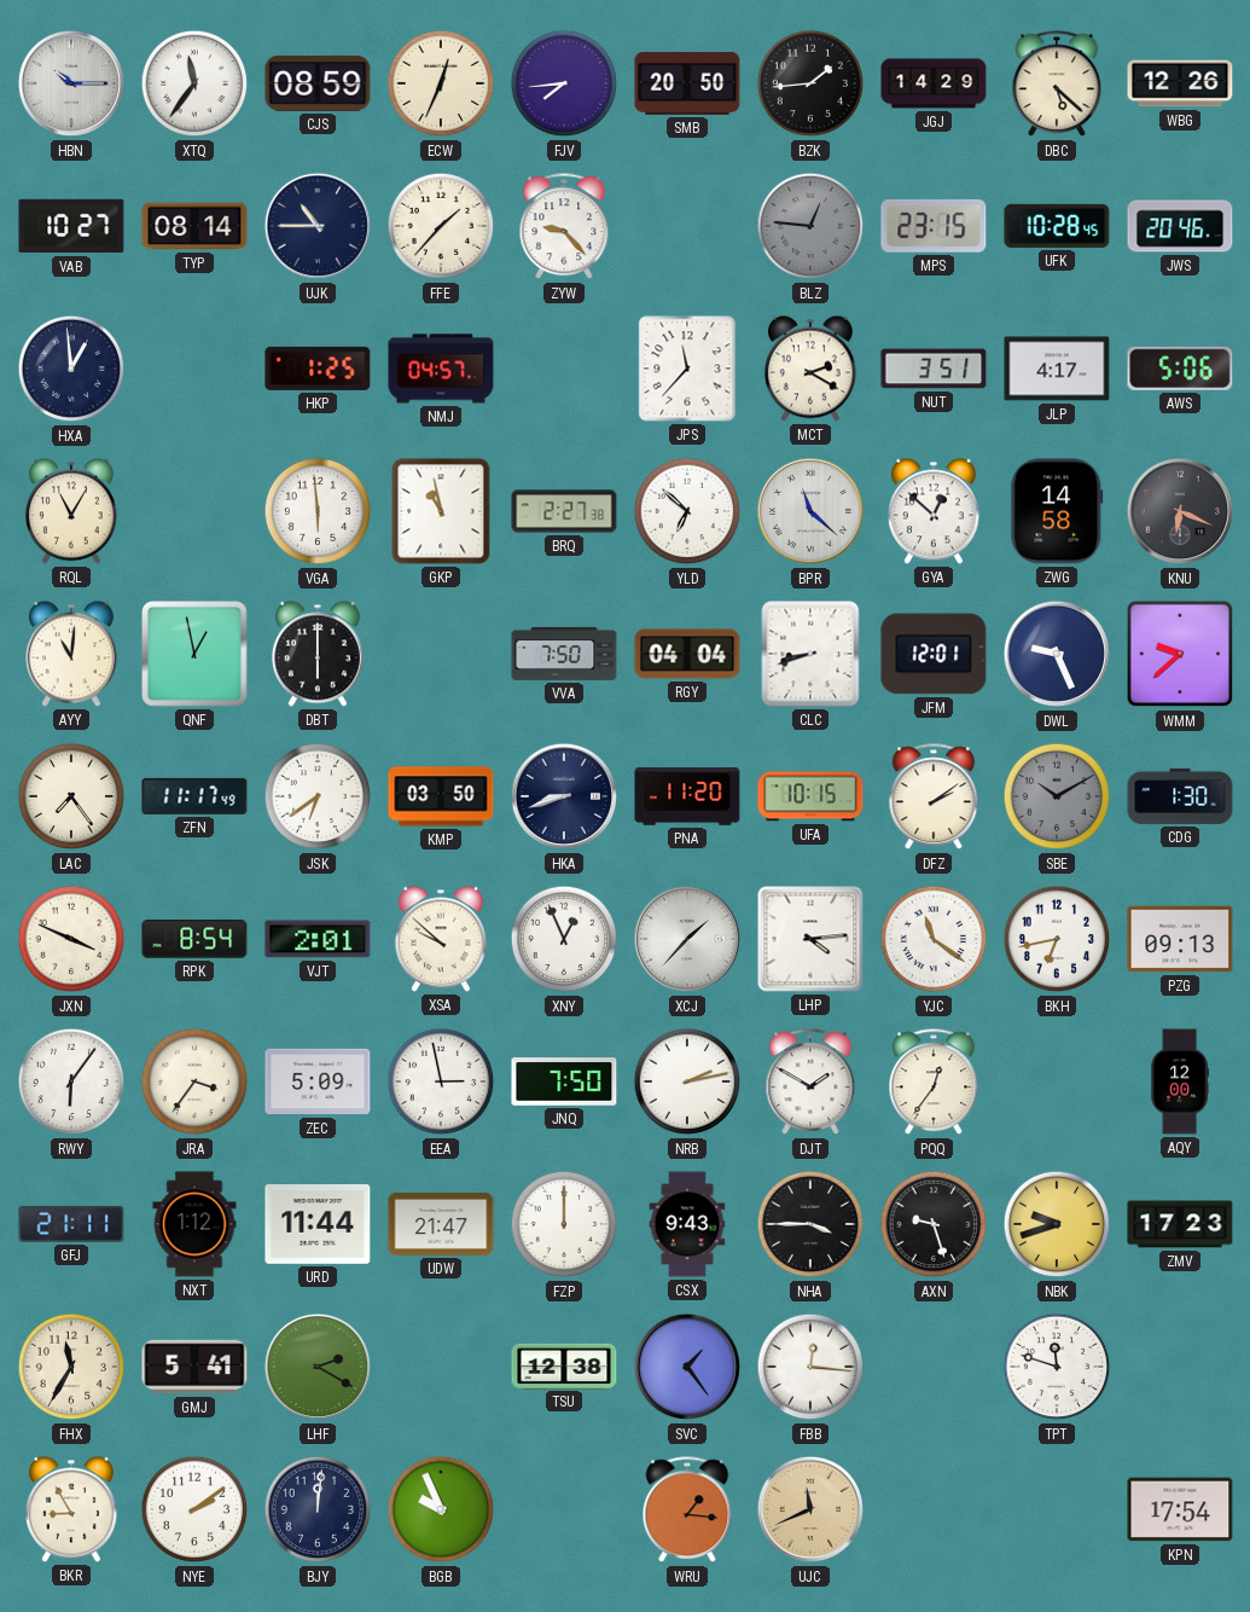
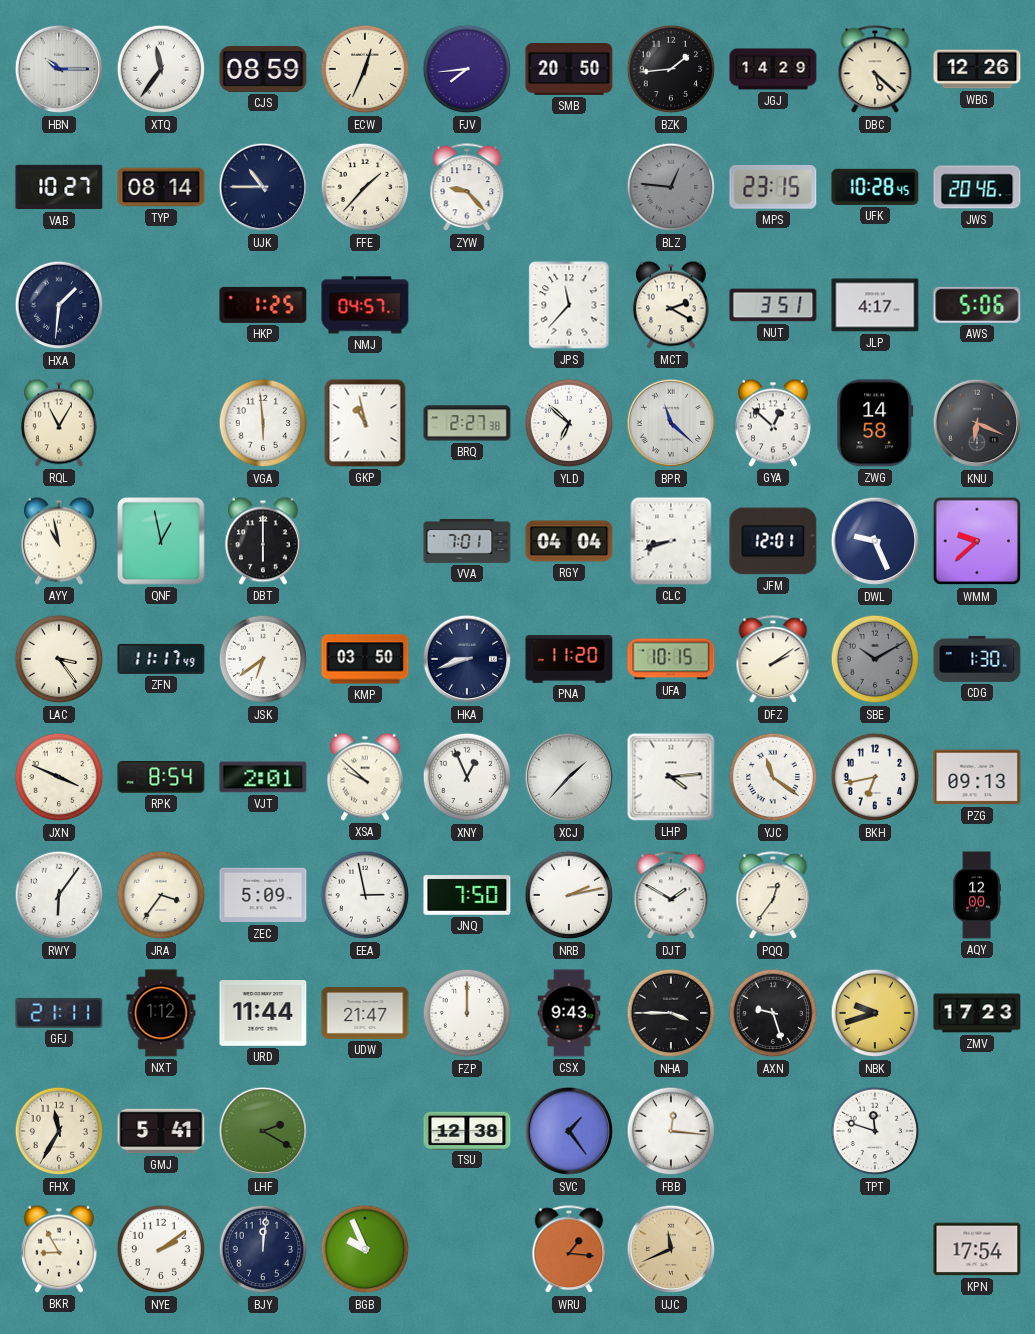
HXA: 12:59 -> 1:31
AYY: 11:01 -> 10:58
VVA: 7:50 -> 7:01
LAC: 7:24 -> 3:24
